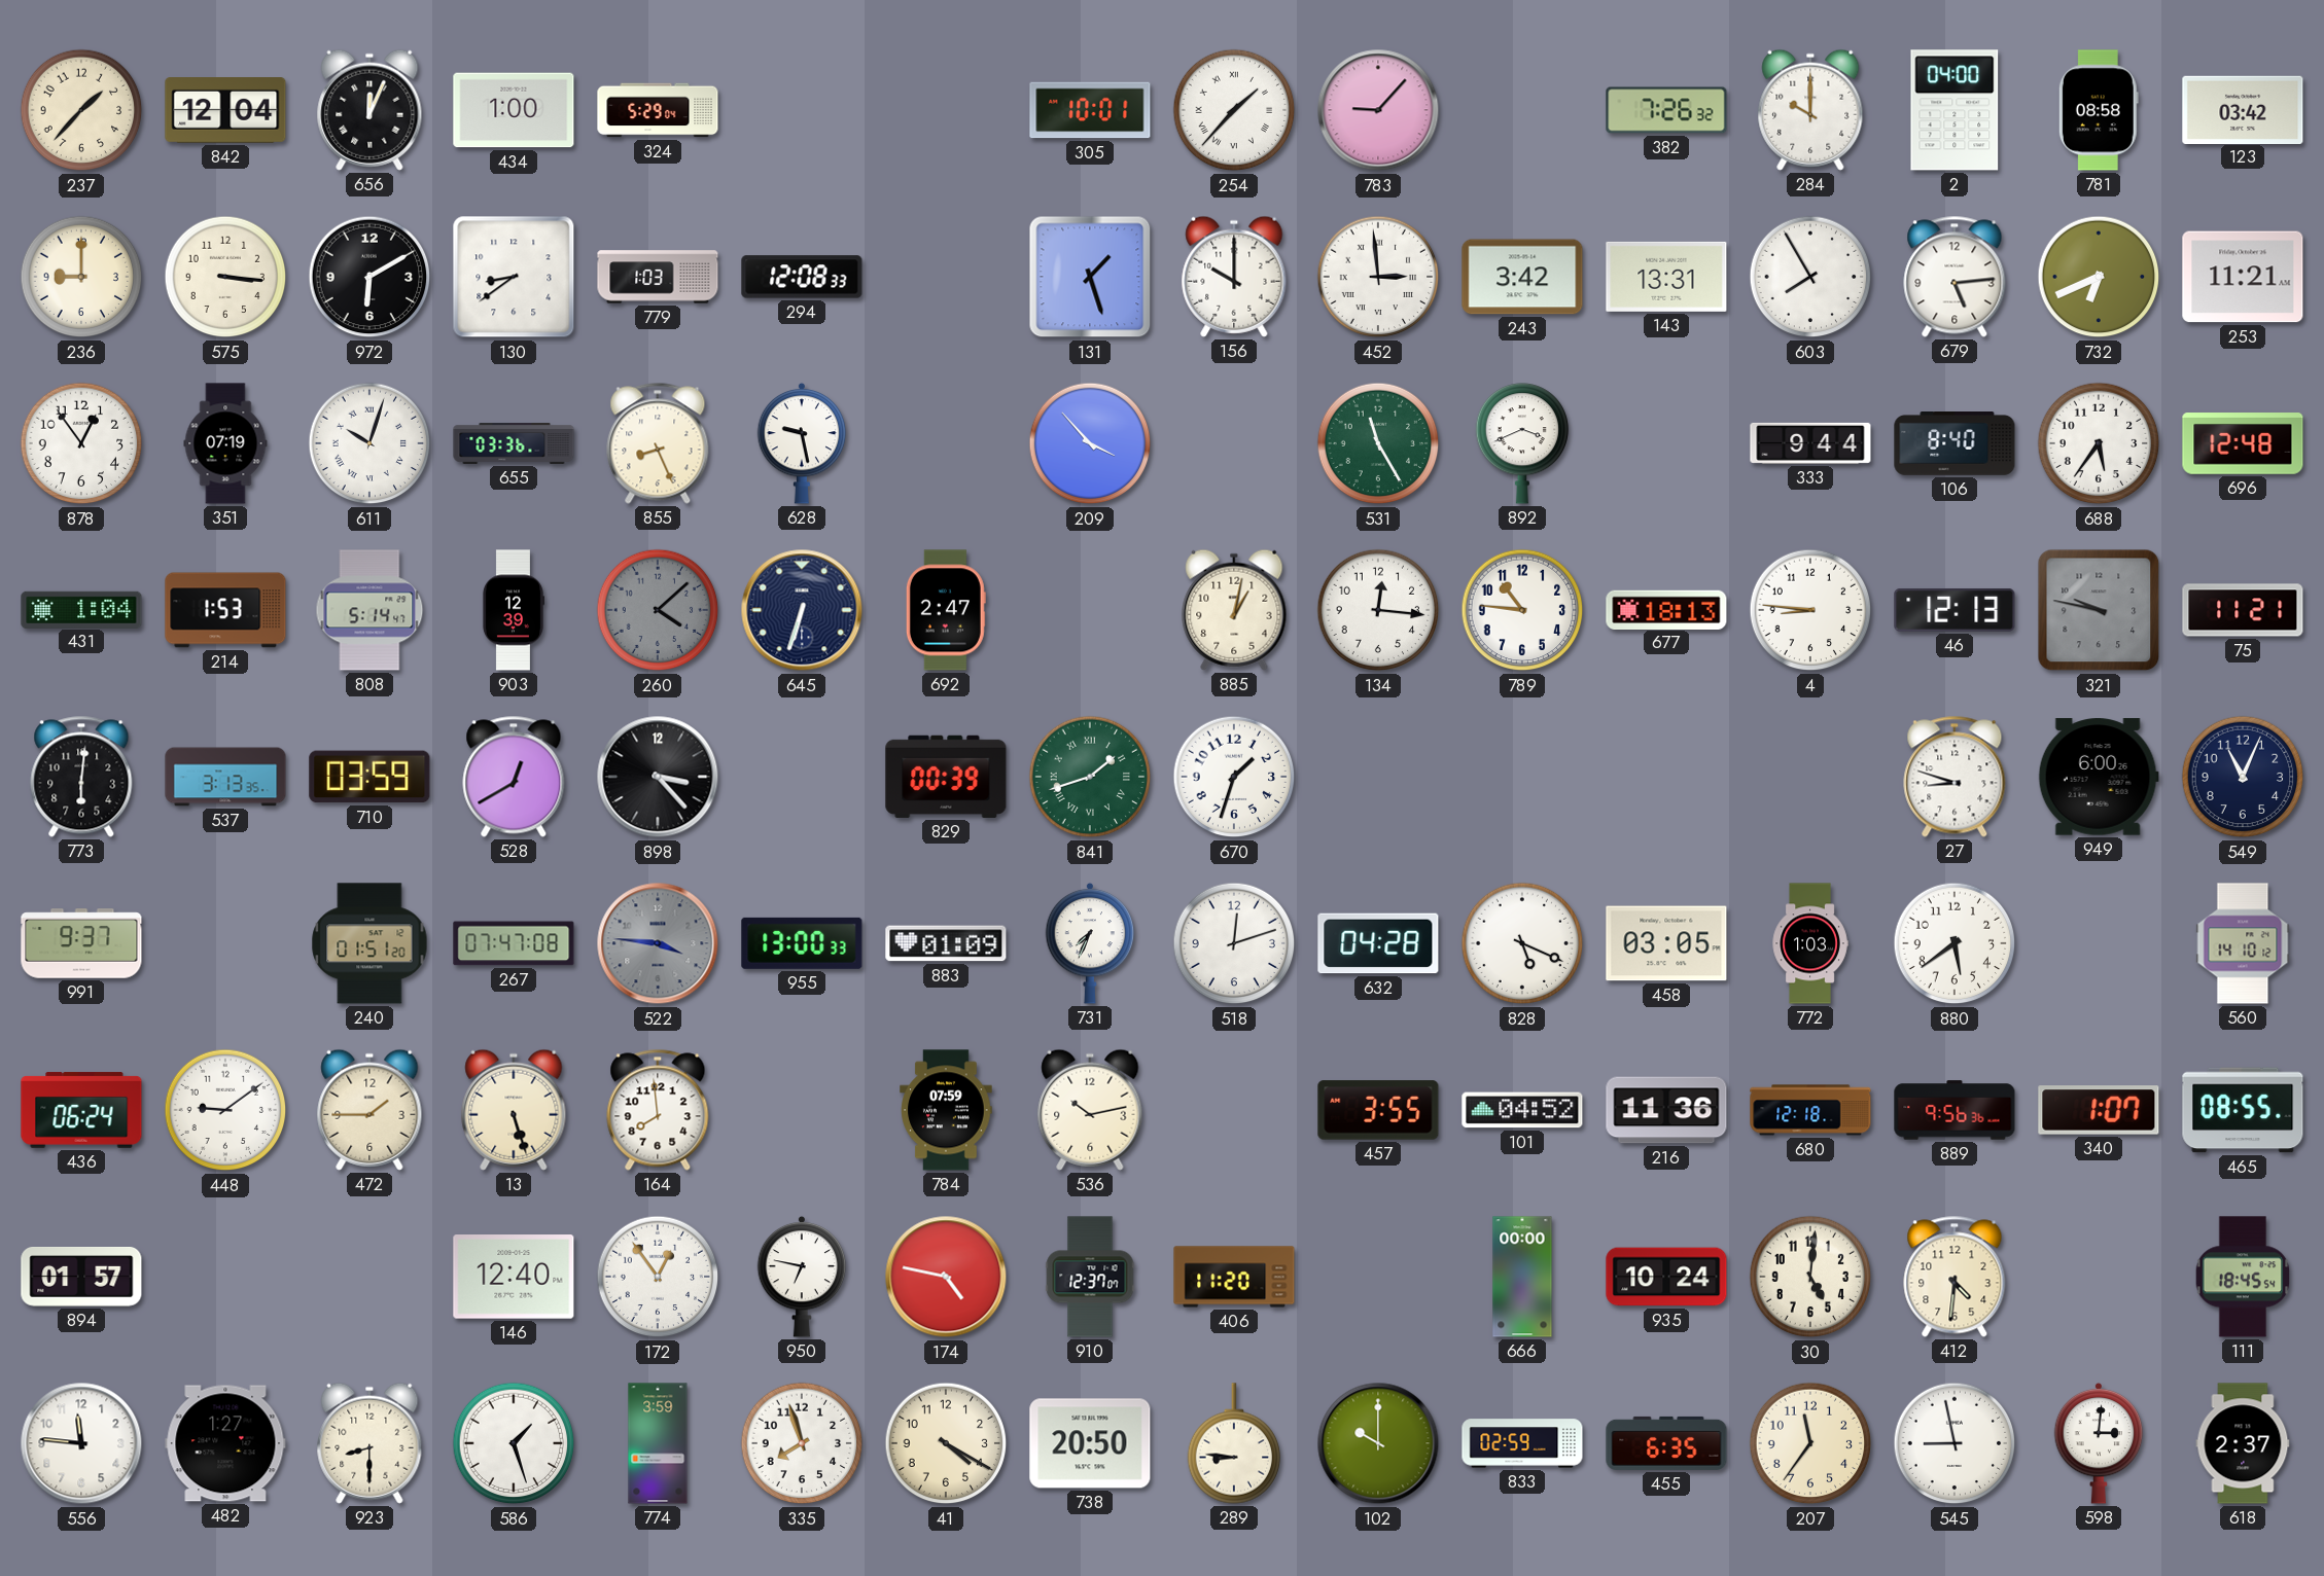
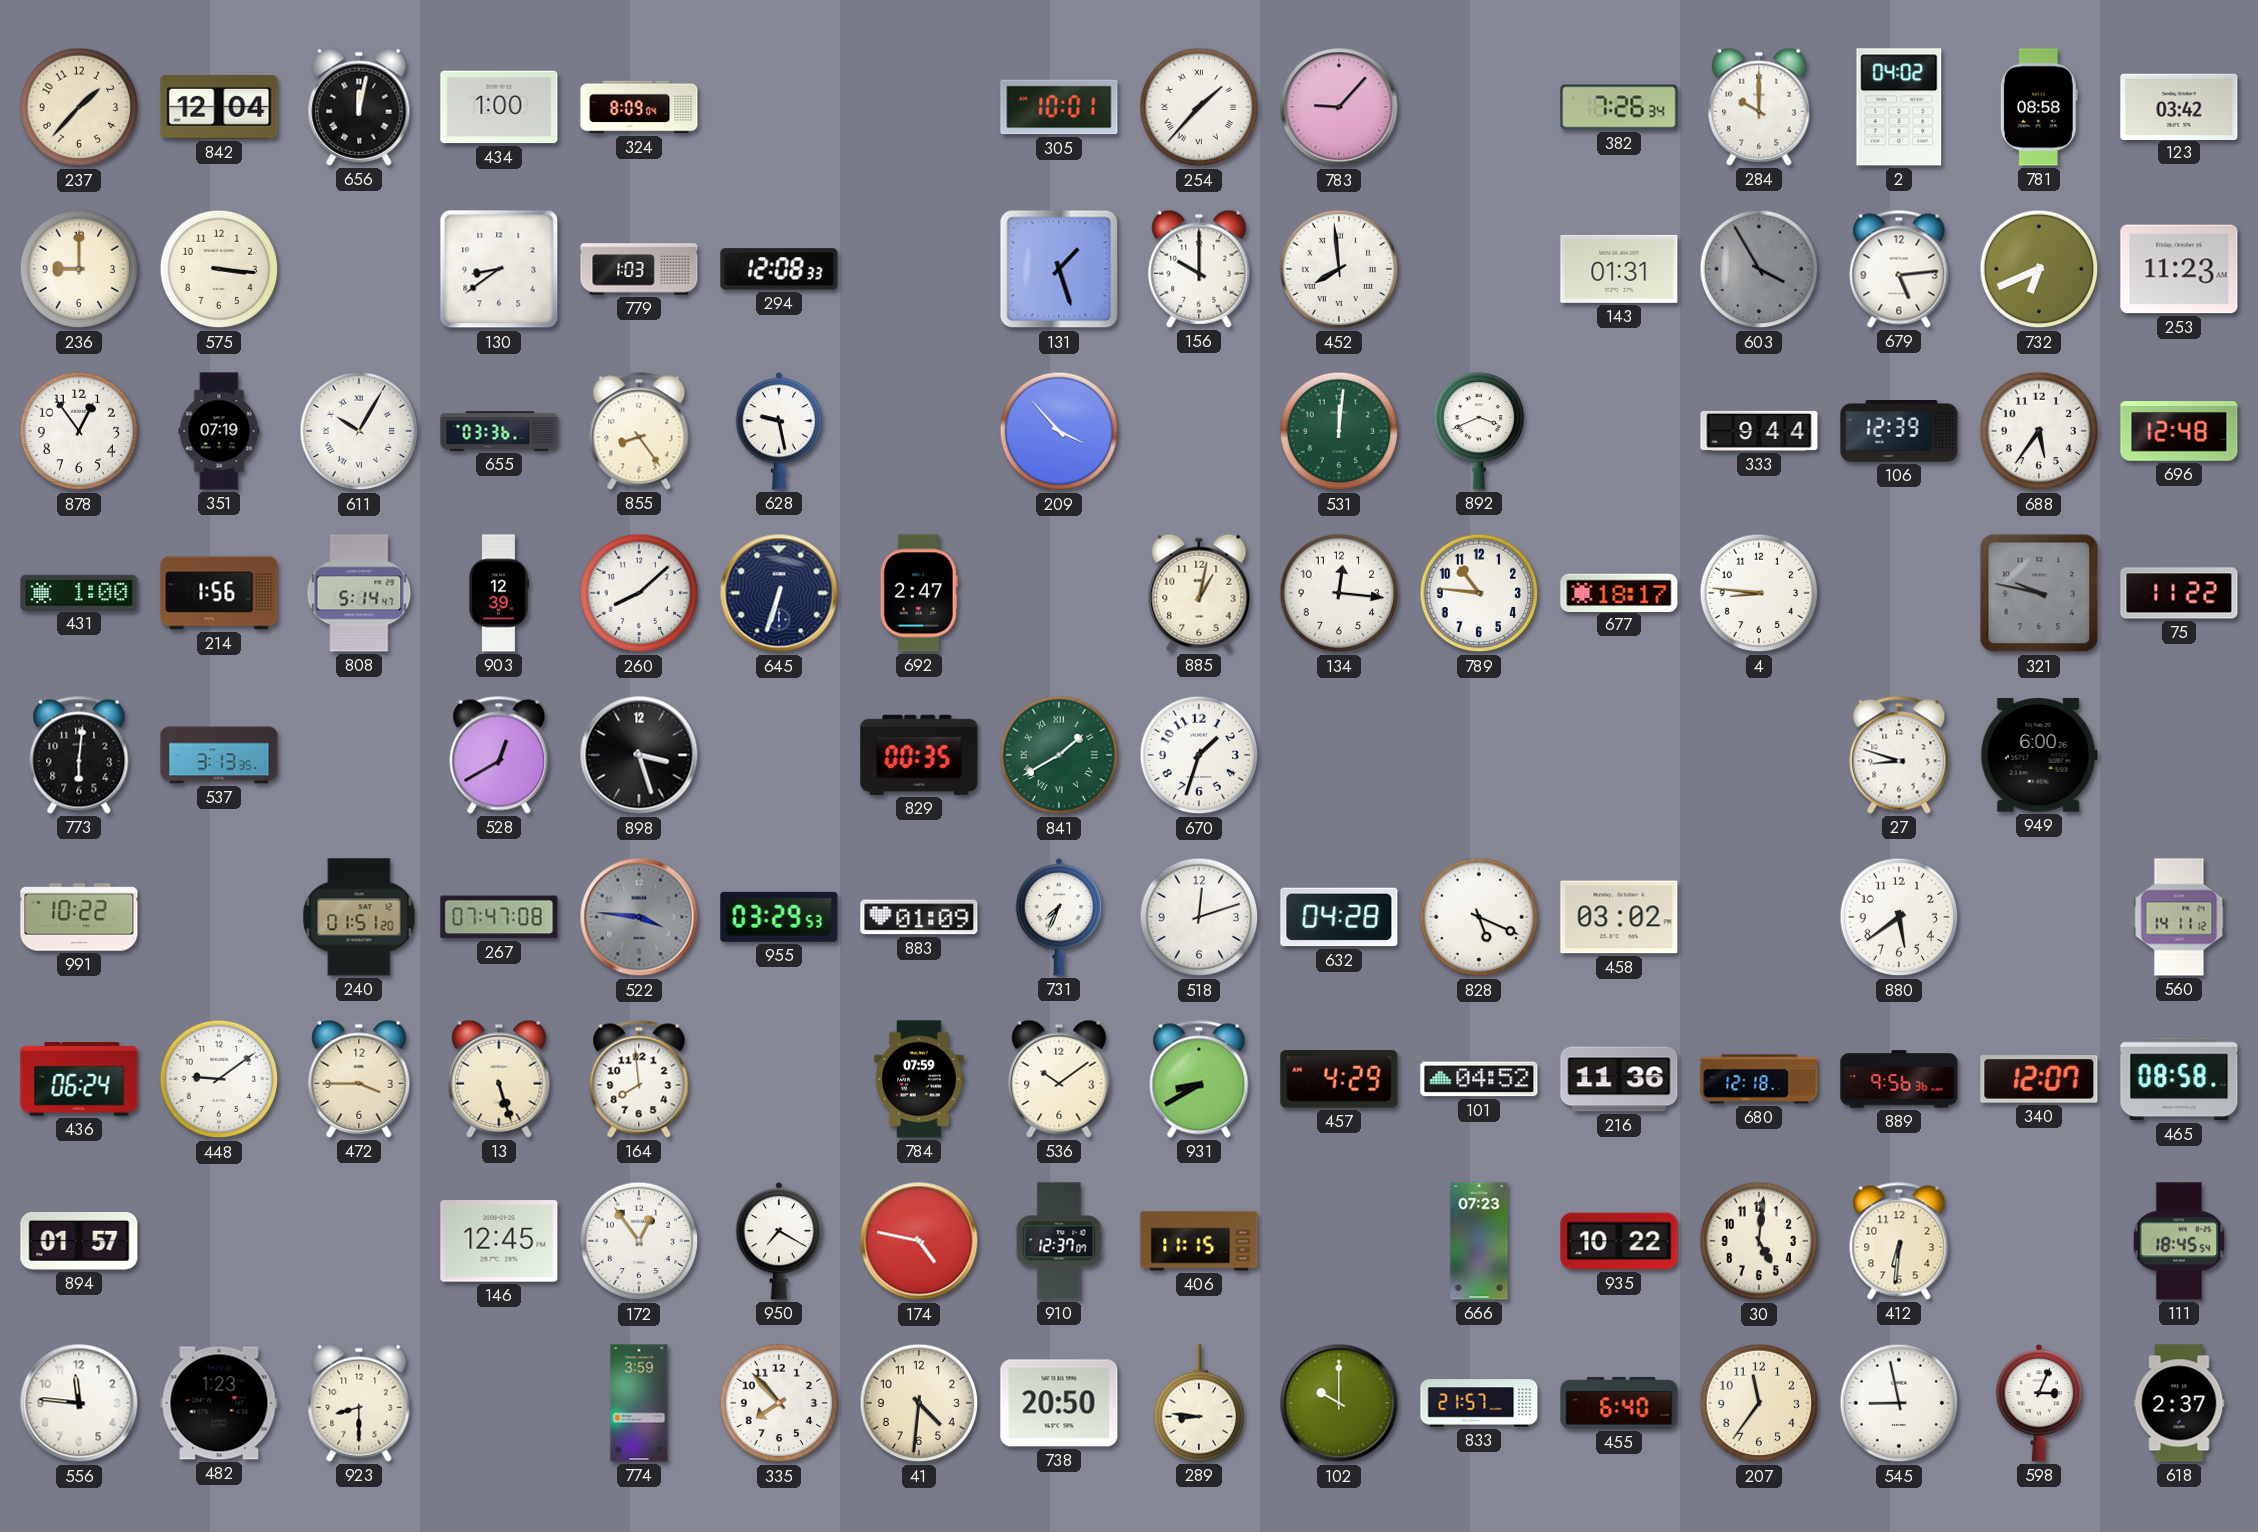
656: 12:04 -> 12:02
324: 5:29 -> 8:09
382: 7:26:32 -> 7:26:34
2: 04:00 -> 04:02
972: 6:10 -> none
452: 2:59 -> 7:59
243: 3:42 -> none
143: 13:31 -> 01:31
603: 7:55 -> 3:55
603 dial: white -> grey
253: 11:21 -> 11:23
611: 10:03 -> 10:05
855: 8:26 -> 8:24
531: 11:25 -> 12:01
106: 8:40 -> 12:39
431: 1:04 -> 1:00
214: 1:53 -> 1:56
260: 4:08 -> 8:08
260 dial: grey -> white
677: 18:13 -> 18:17
46: 12:13 -> none
75: 11:21 -> 11:22
710: 03:59 -> none
898: 3:23 -> 3:27
829: 00:39 -> 00:35
841: 1:42 -> 1:40
549: 11:04 -> none
991: 9:37 -> 10:22
955: 13:00 -> 03:29
458: 03:05 -> 03:02
772: 1:03 -> none
560: 14:10 -> 14:11
472: 1:45 -> 3:45
536: 10:13 -> 10:09
931: none -> 8:40
457: 3:55 -> 4:29
340: 1:07 -> 12:07
465: 08:55 -> 08:58
146: 12:40 -> 12:45
950: 6:47 -> 7:20
406: 11:20 -> 11:15
666: 00:00 -> 07:23
935: 10:24 -> 10:22
412: 4:31 -> 6:31
482: 1:27 -> 1:23
586: 1:27 -> none
335: 7:57 -> 7:53
41: 4:20 -> 4:31
833: 02:59 -> 21:57
455: 6:35 -> 6:40
598: 3:01 -> 3:04
